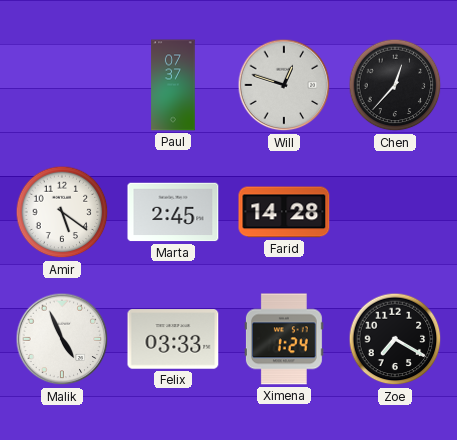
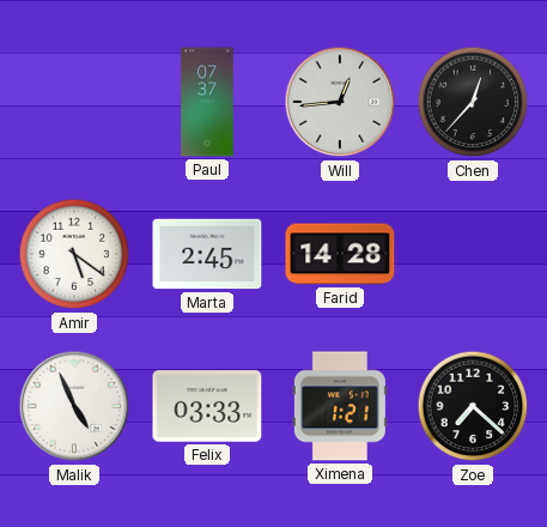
Will: 12:48 -> 12:44
Ximena: 1:24 -> 1:21
Zoe: 7:20 -> 7:22
